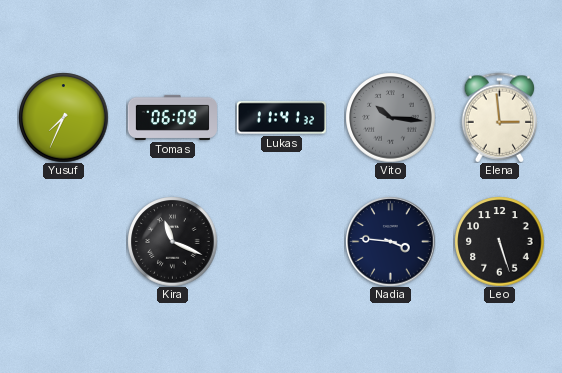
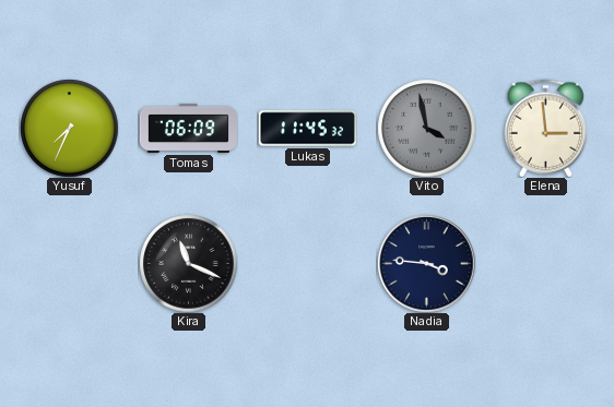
Lukas: 11:41 -> 11:45
Vito: 10:16 -> 3:58
Leo: 5:27 -> none
